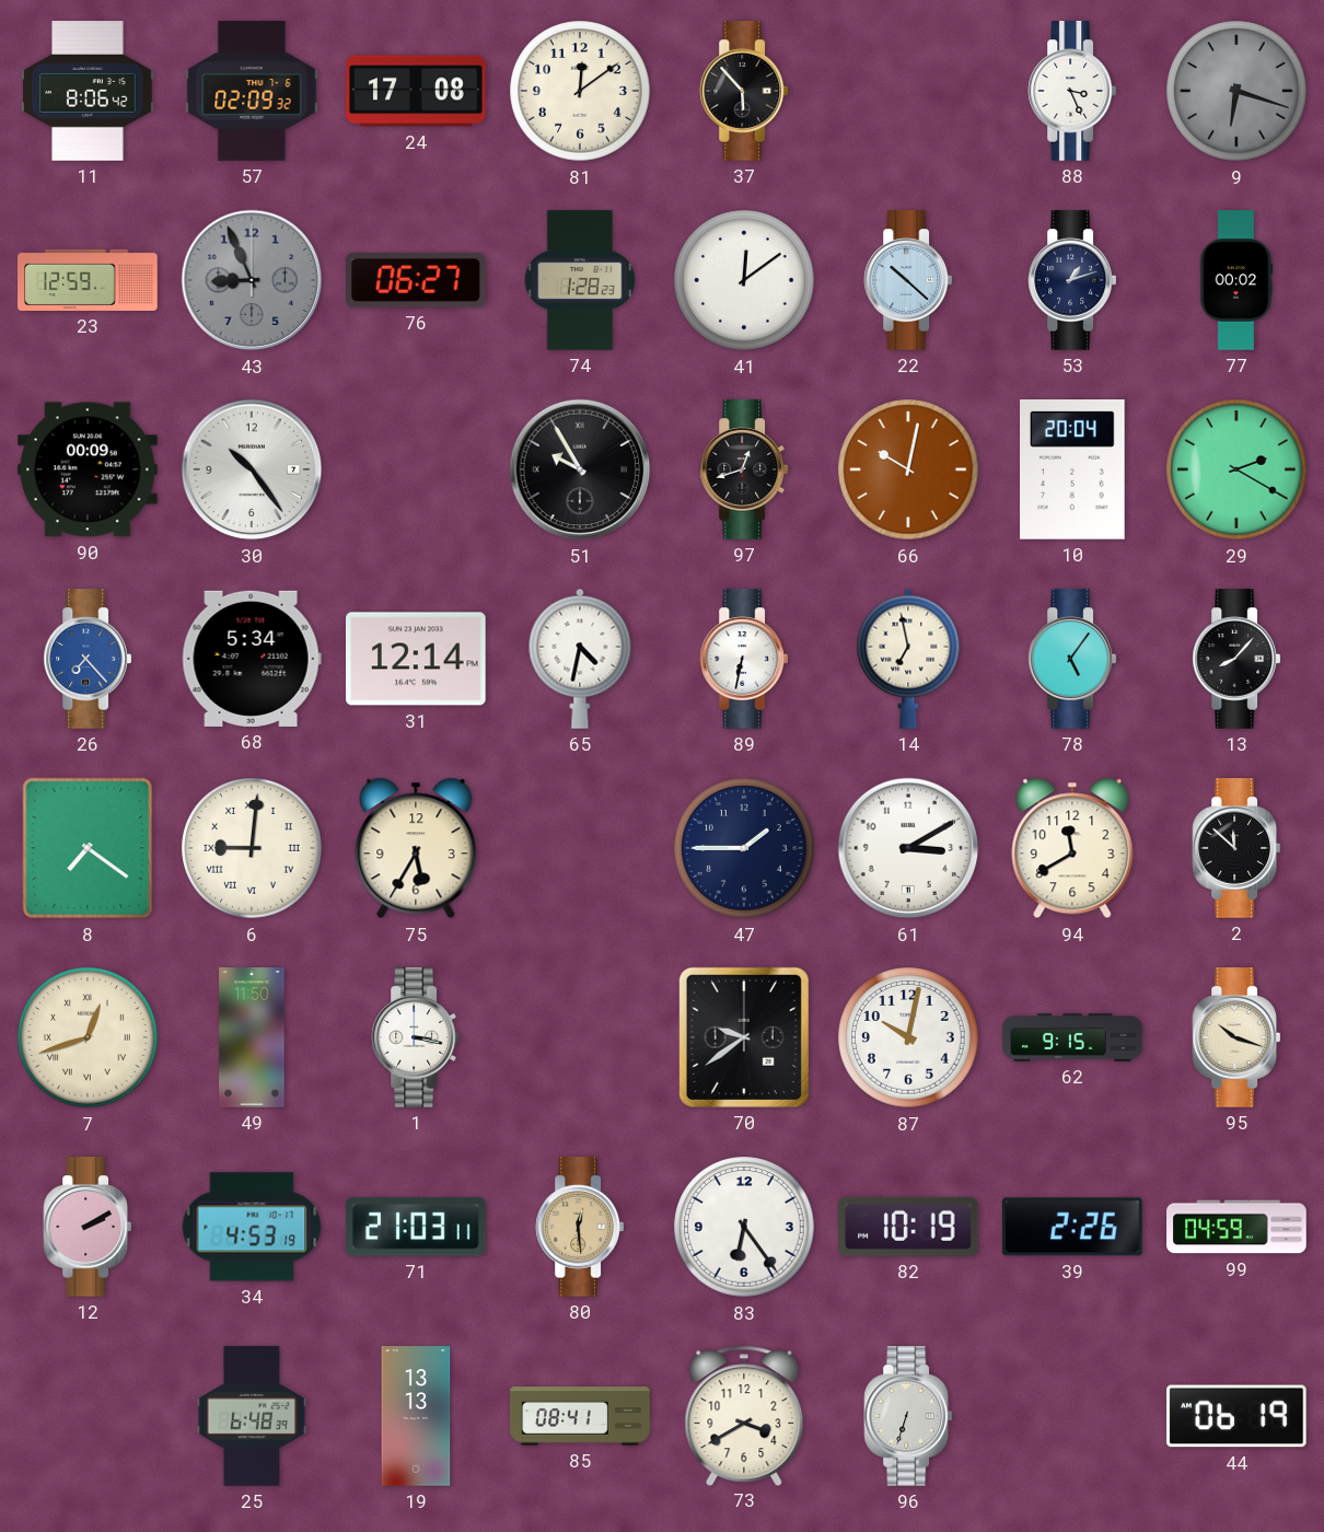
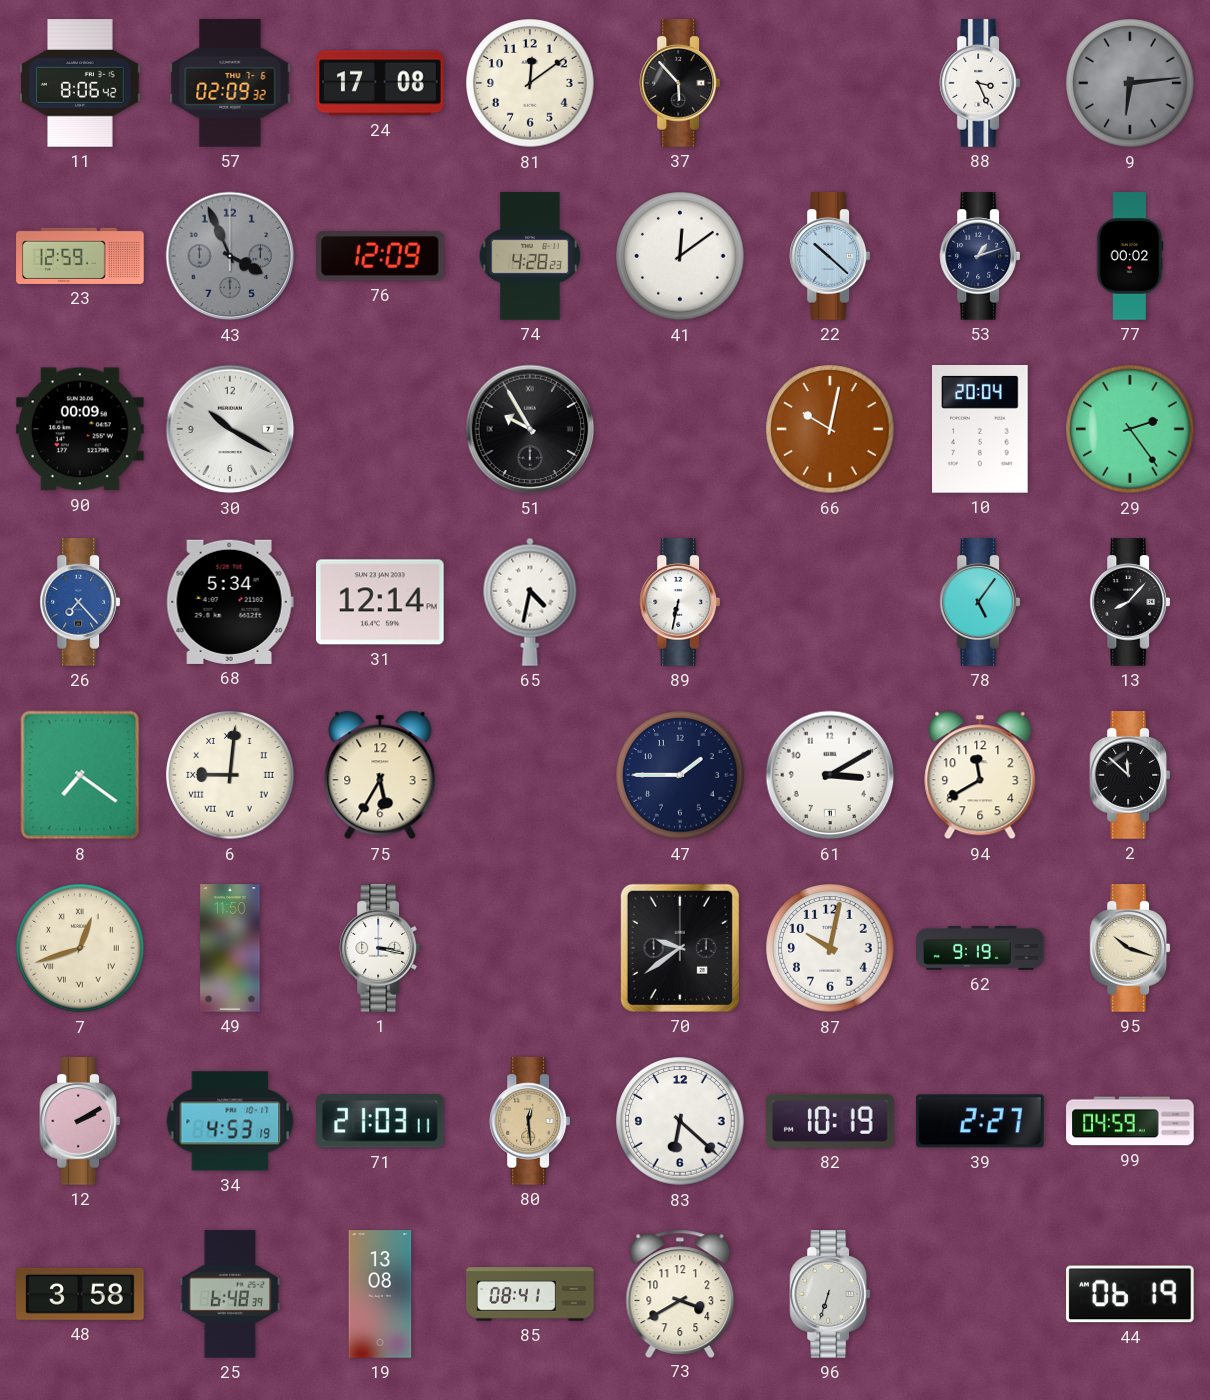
9: 6:18 -> 6:14
43: 8:56 -> 3:56
76: 06:27 -> 12:09
74: 1:28 -> 4:28
30: 10:24 -> 10:20
97: 12:42 -> none
29: 2:20 -> 2:24
14: 6:58 -> none
62: 9:15 -> 9:19
83: 6:24 -> 6:22
39: 2:26 -> 2:27
48: none -> 3:58
19: 13:13 -> 13:08
